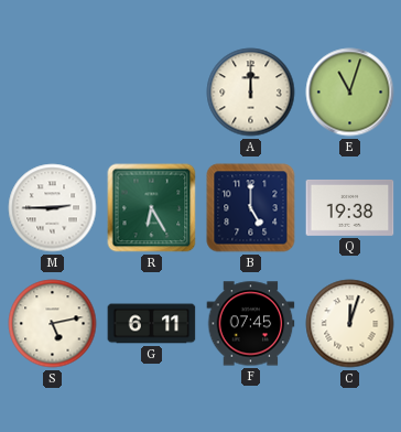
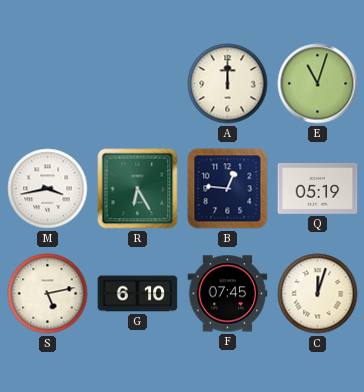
M: 2:45 -> 3:43
B: 5:00 -> 12:46
Q: 19:38 -> 05:19
G: 6:11 -> 6:10
